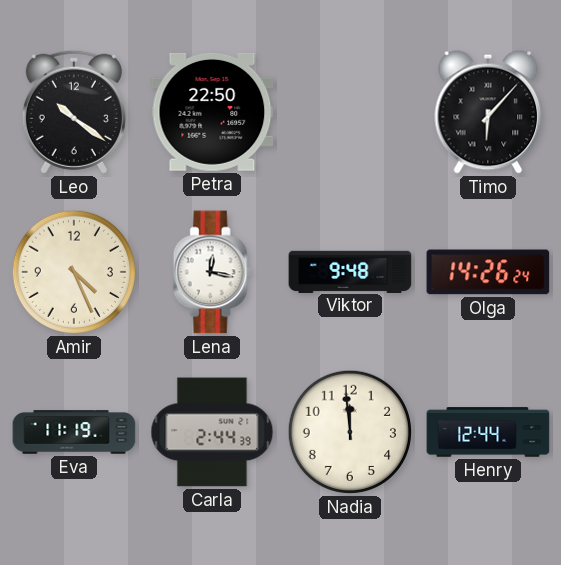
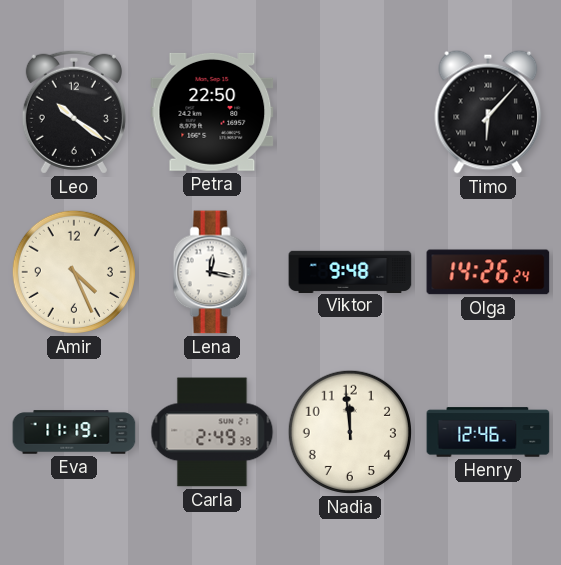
Carla: 2:44 -> 2:49
Henry: 12:44 -> 12:46
